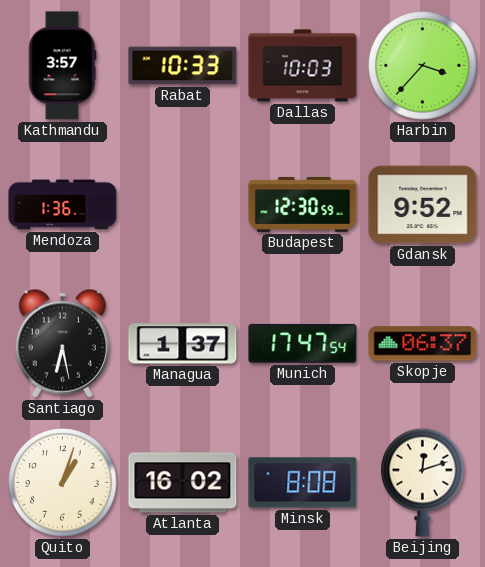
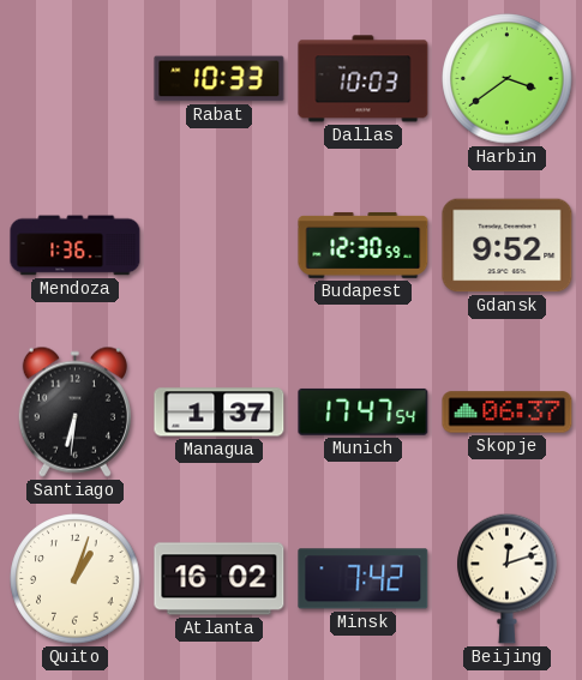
Kathmandu: 3:57 -> none
Harbin: 3:37 -> 3:39
Santiago: 6:28 -> 6:31
Minsk: 8:08 -> 7:42
